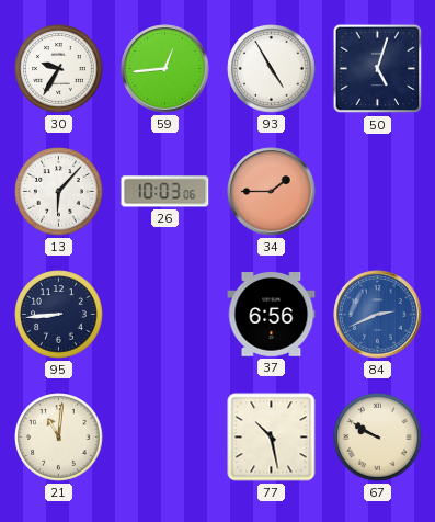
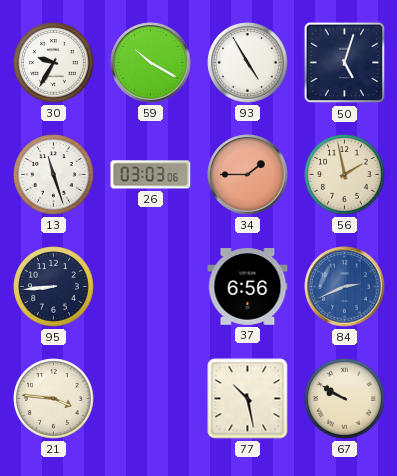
59: 12:44 -> 10:20
13: 6:07 -> 11:27
26: 10:03 -> 03:03
56: none -> 1:58
21: 11:01 -> 3:46
